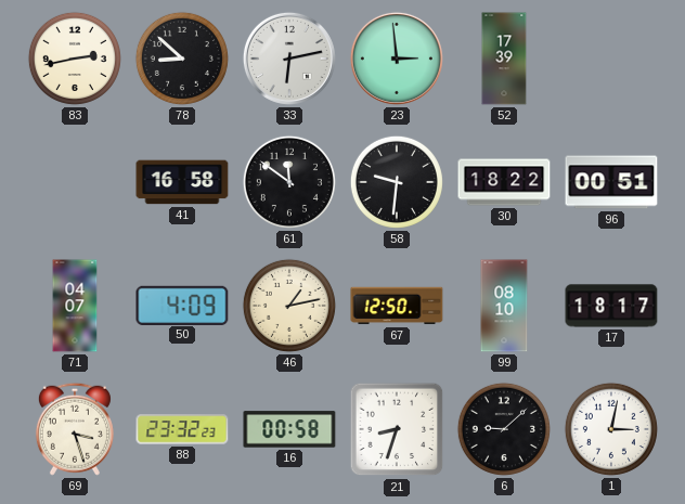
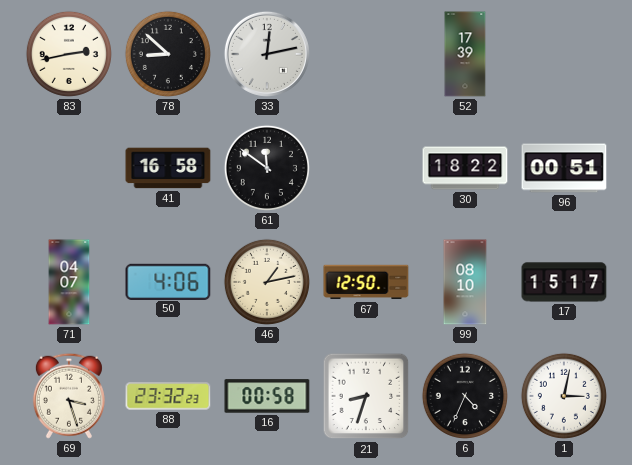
33: 6:13 -> 12:13
23: 2:59 -> none
58: 9:31 -> none
50: 4:09 -> 4:06
17: 18:17 -> 15:17
6: 9:08 -> 4:34
